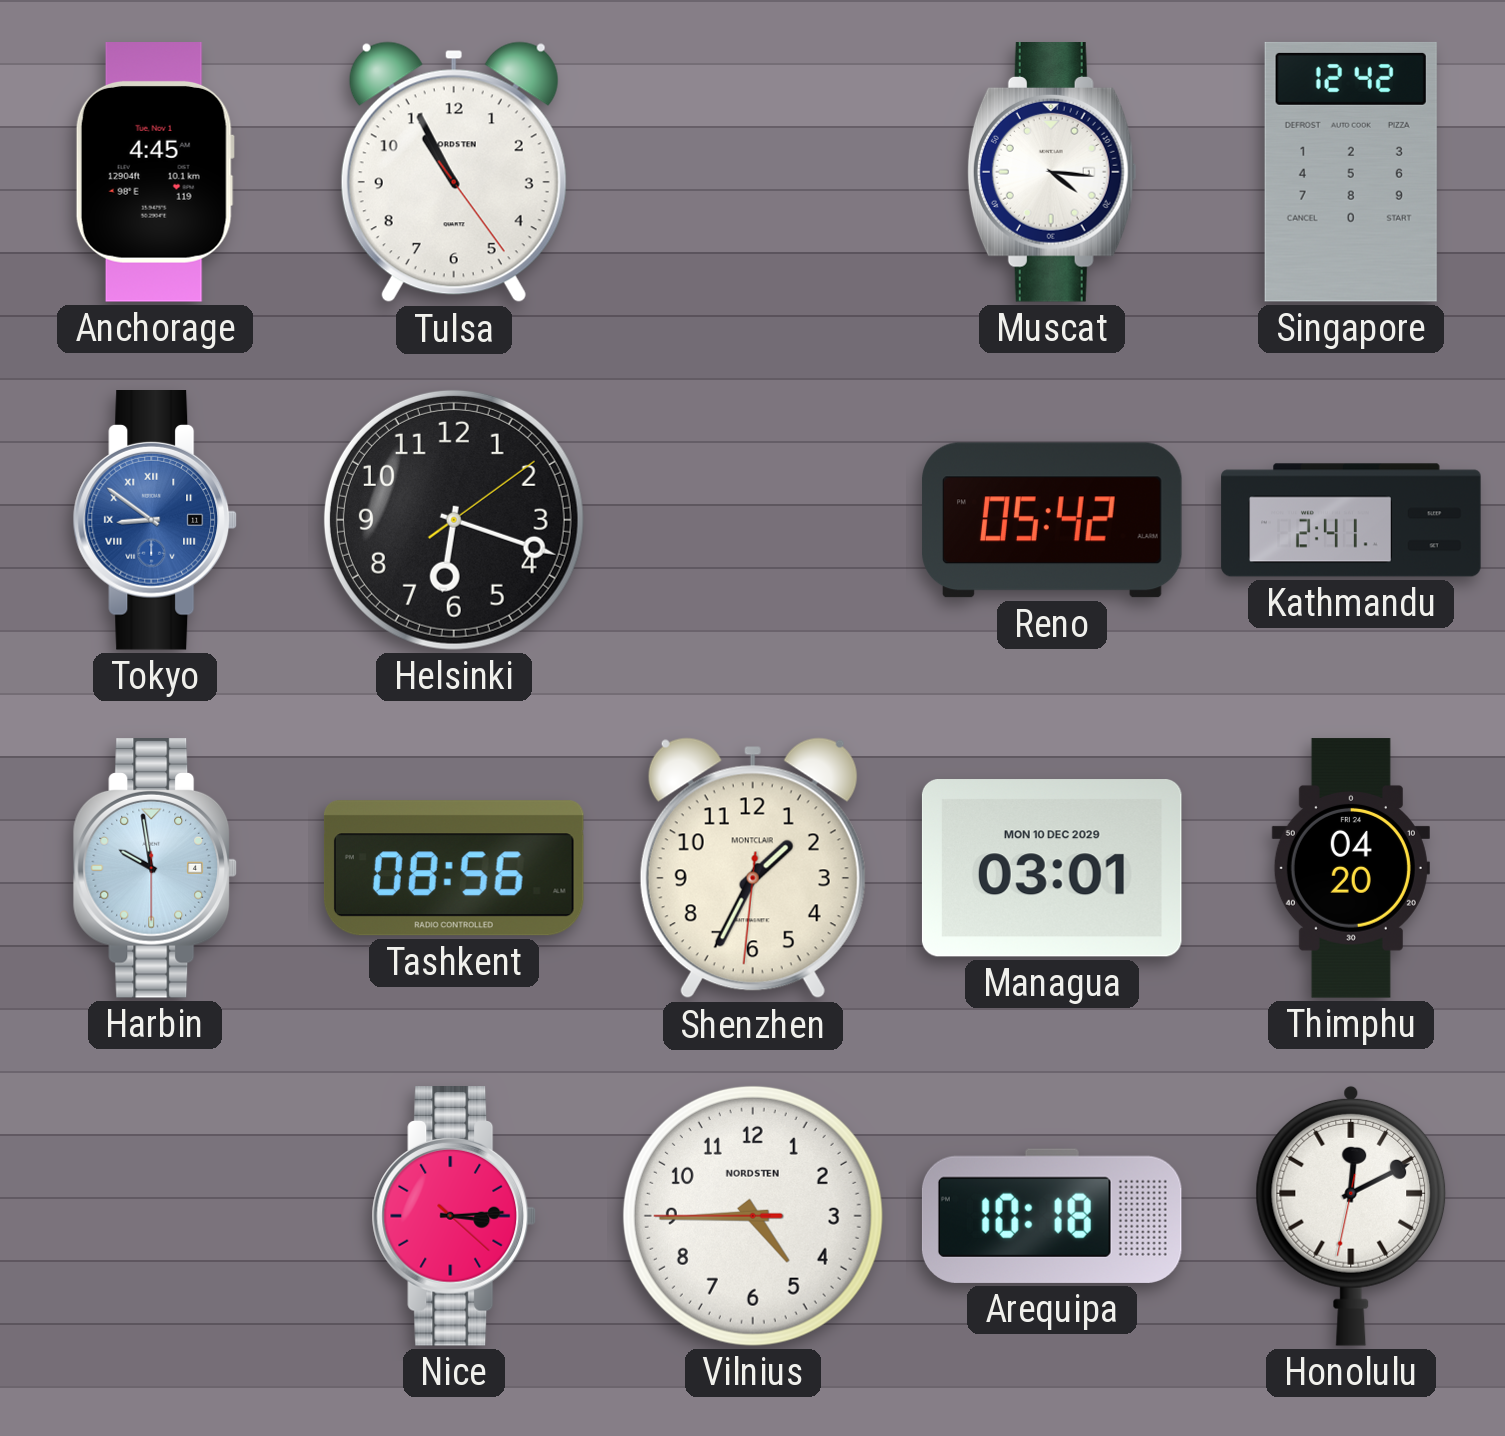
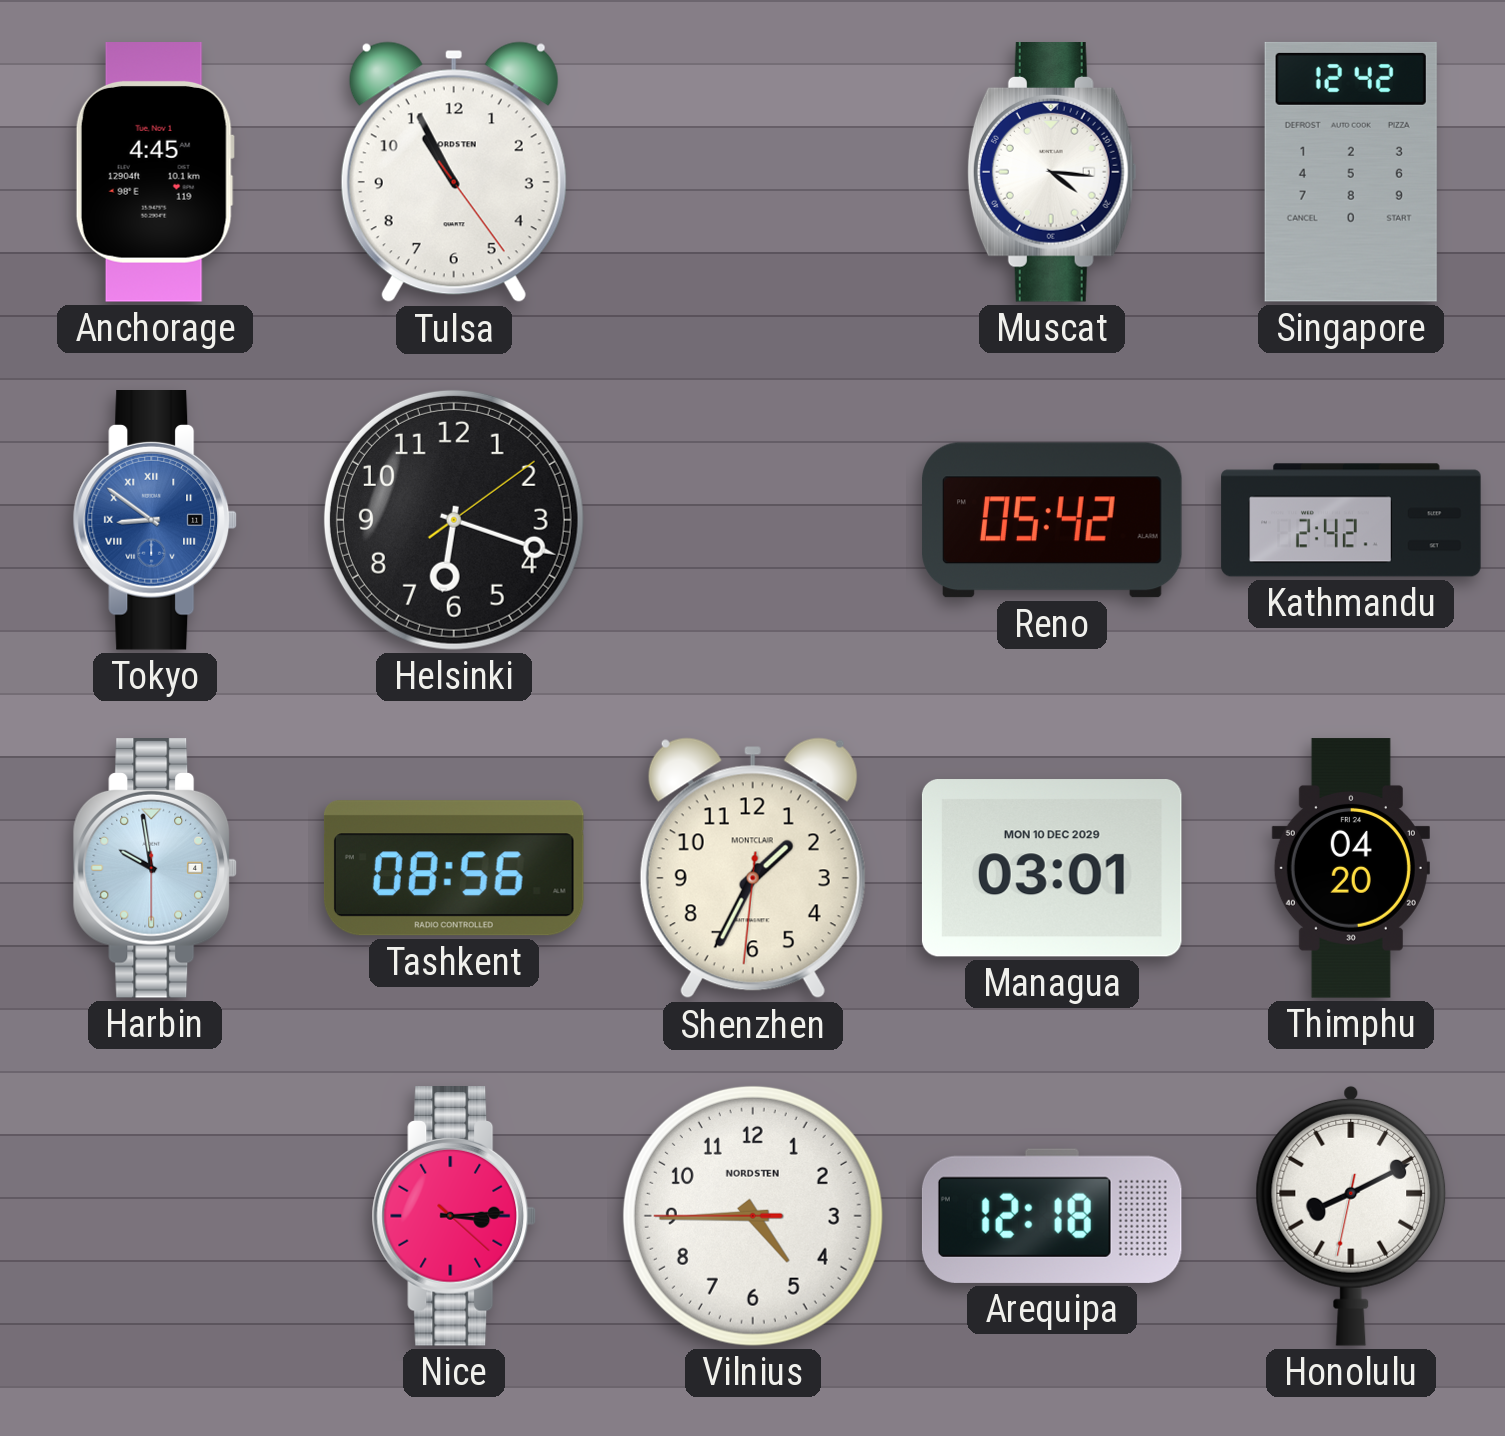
Kathmandu: 2:41 -> 2:42
Arequipa: 10:18 -> 12:18
Honolulu: 12:10 -> 8:10
